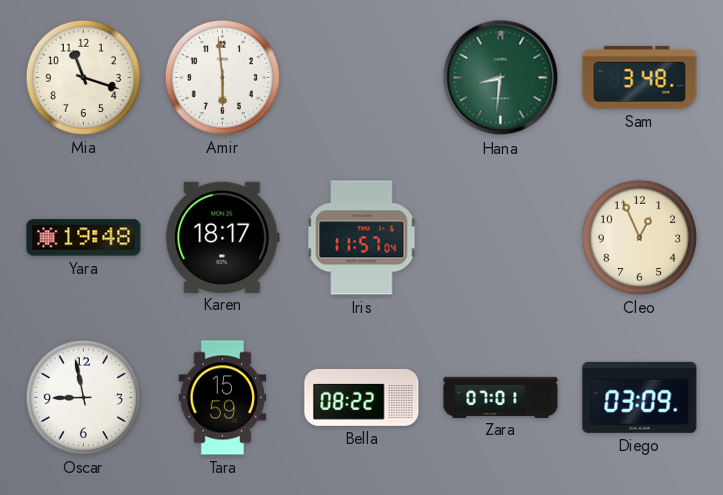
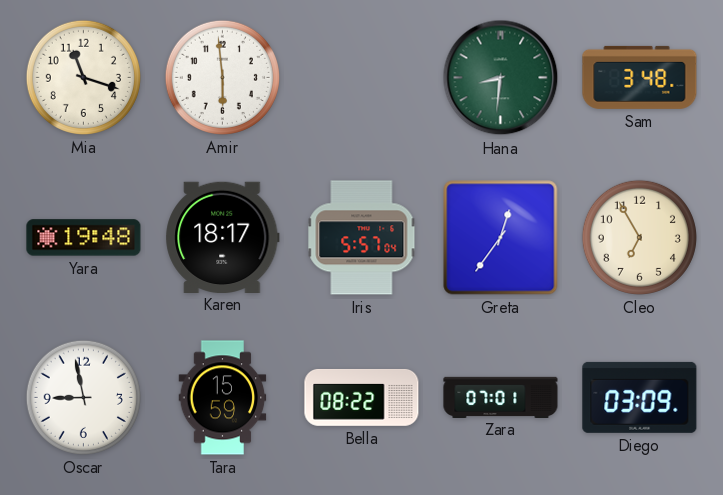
Iris: 11:57 -> 5:57
Greta: none -> 12:36
Cleo: 12:56 -> 6:55
